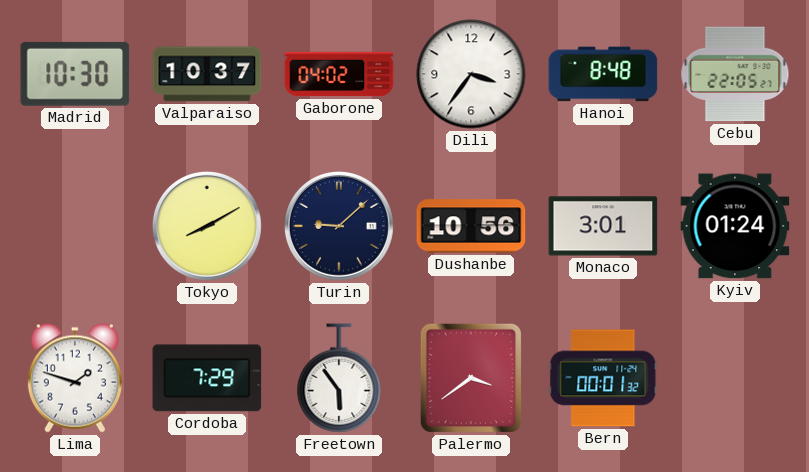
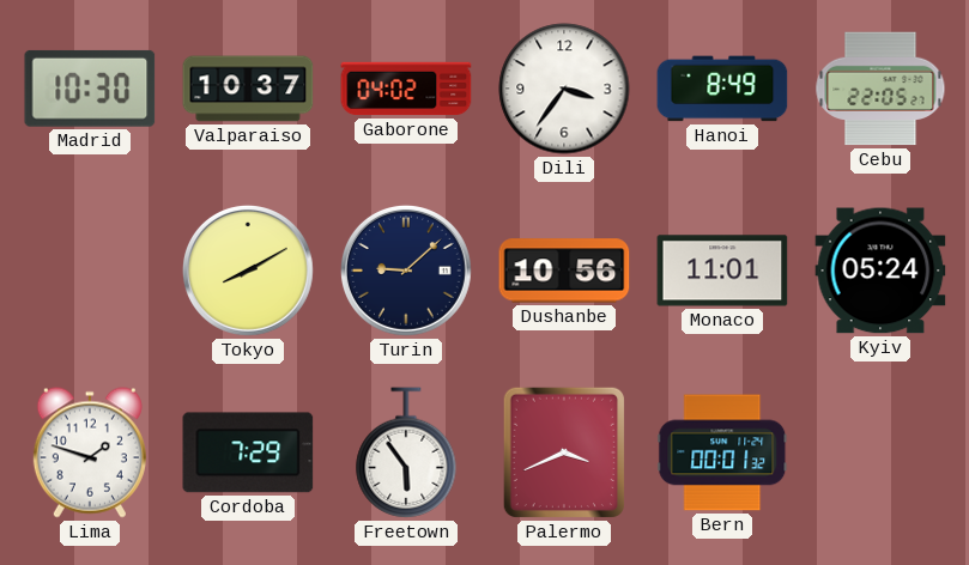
Hanoi: 8:48 -> 8:49
Monaco: 3:01 -> 11:01
Kyiv: 01:24 -> 05:24
Palermo: 3:39 -> 3:41
